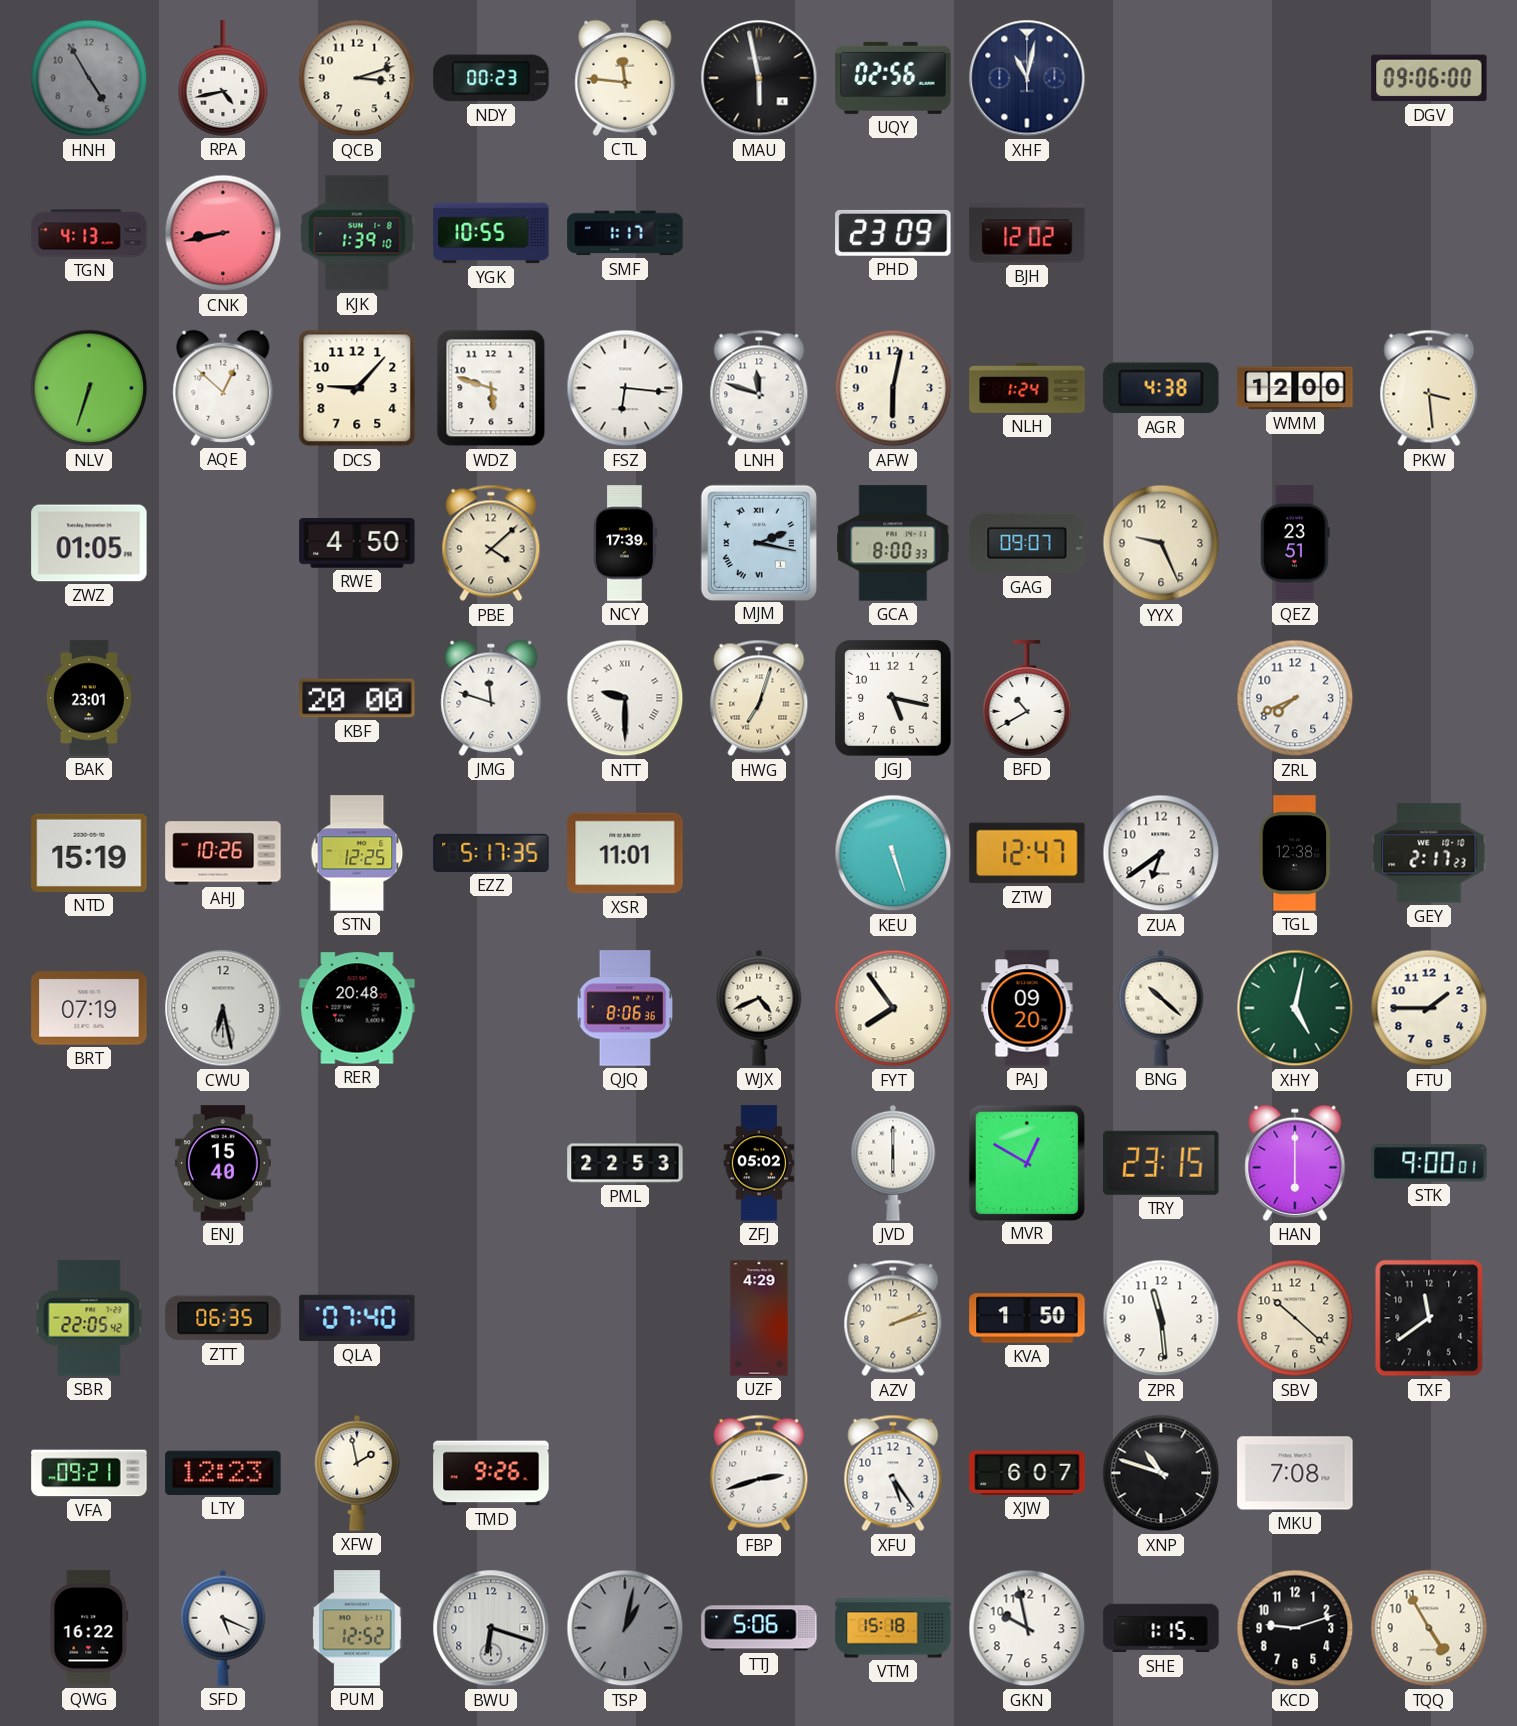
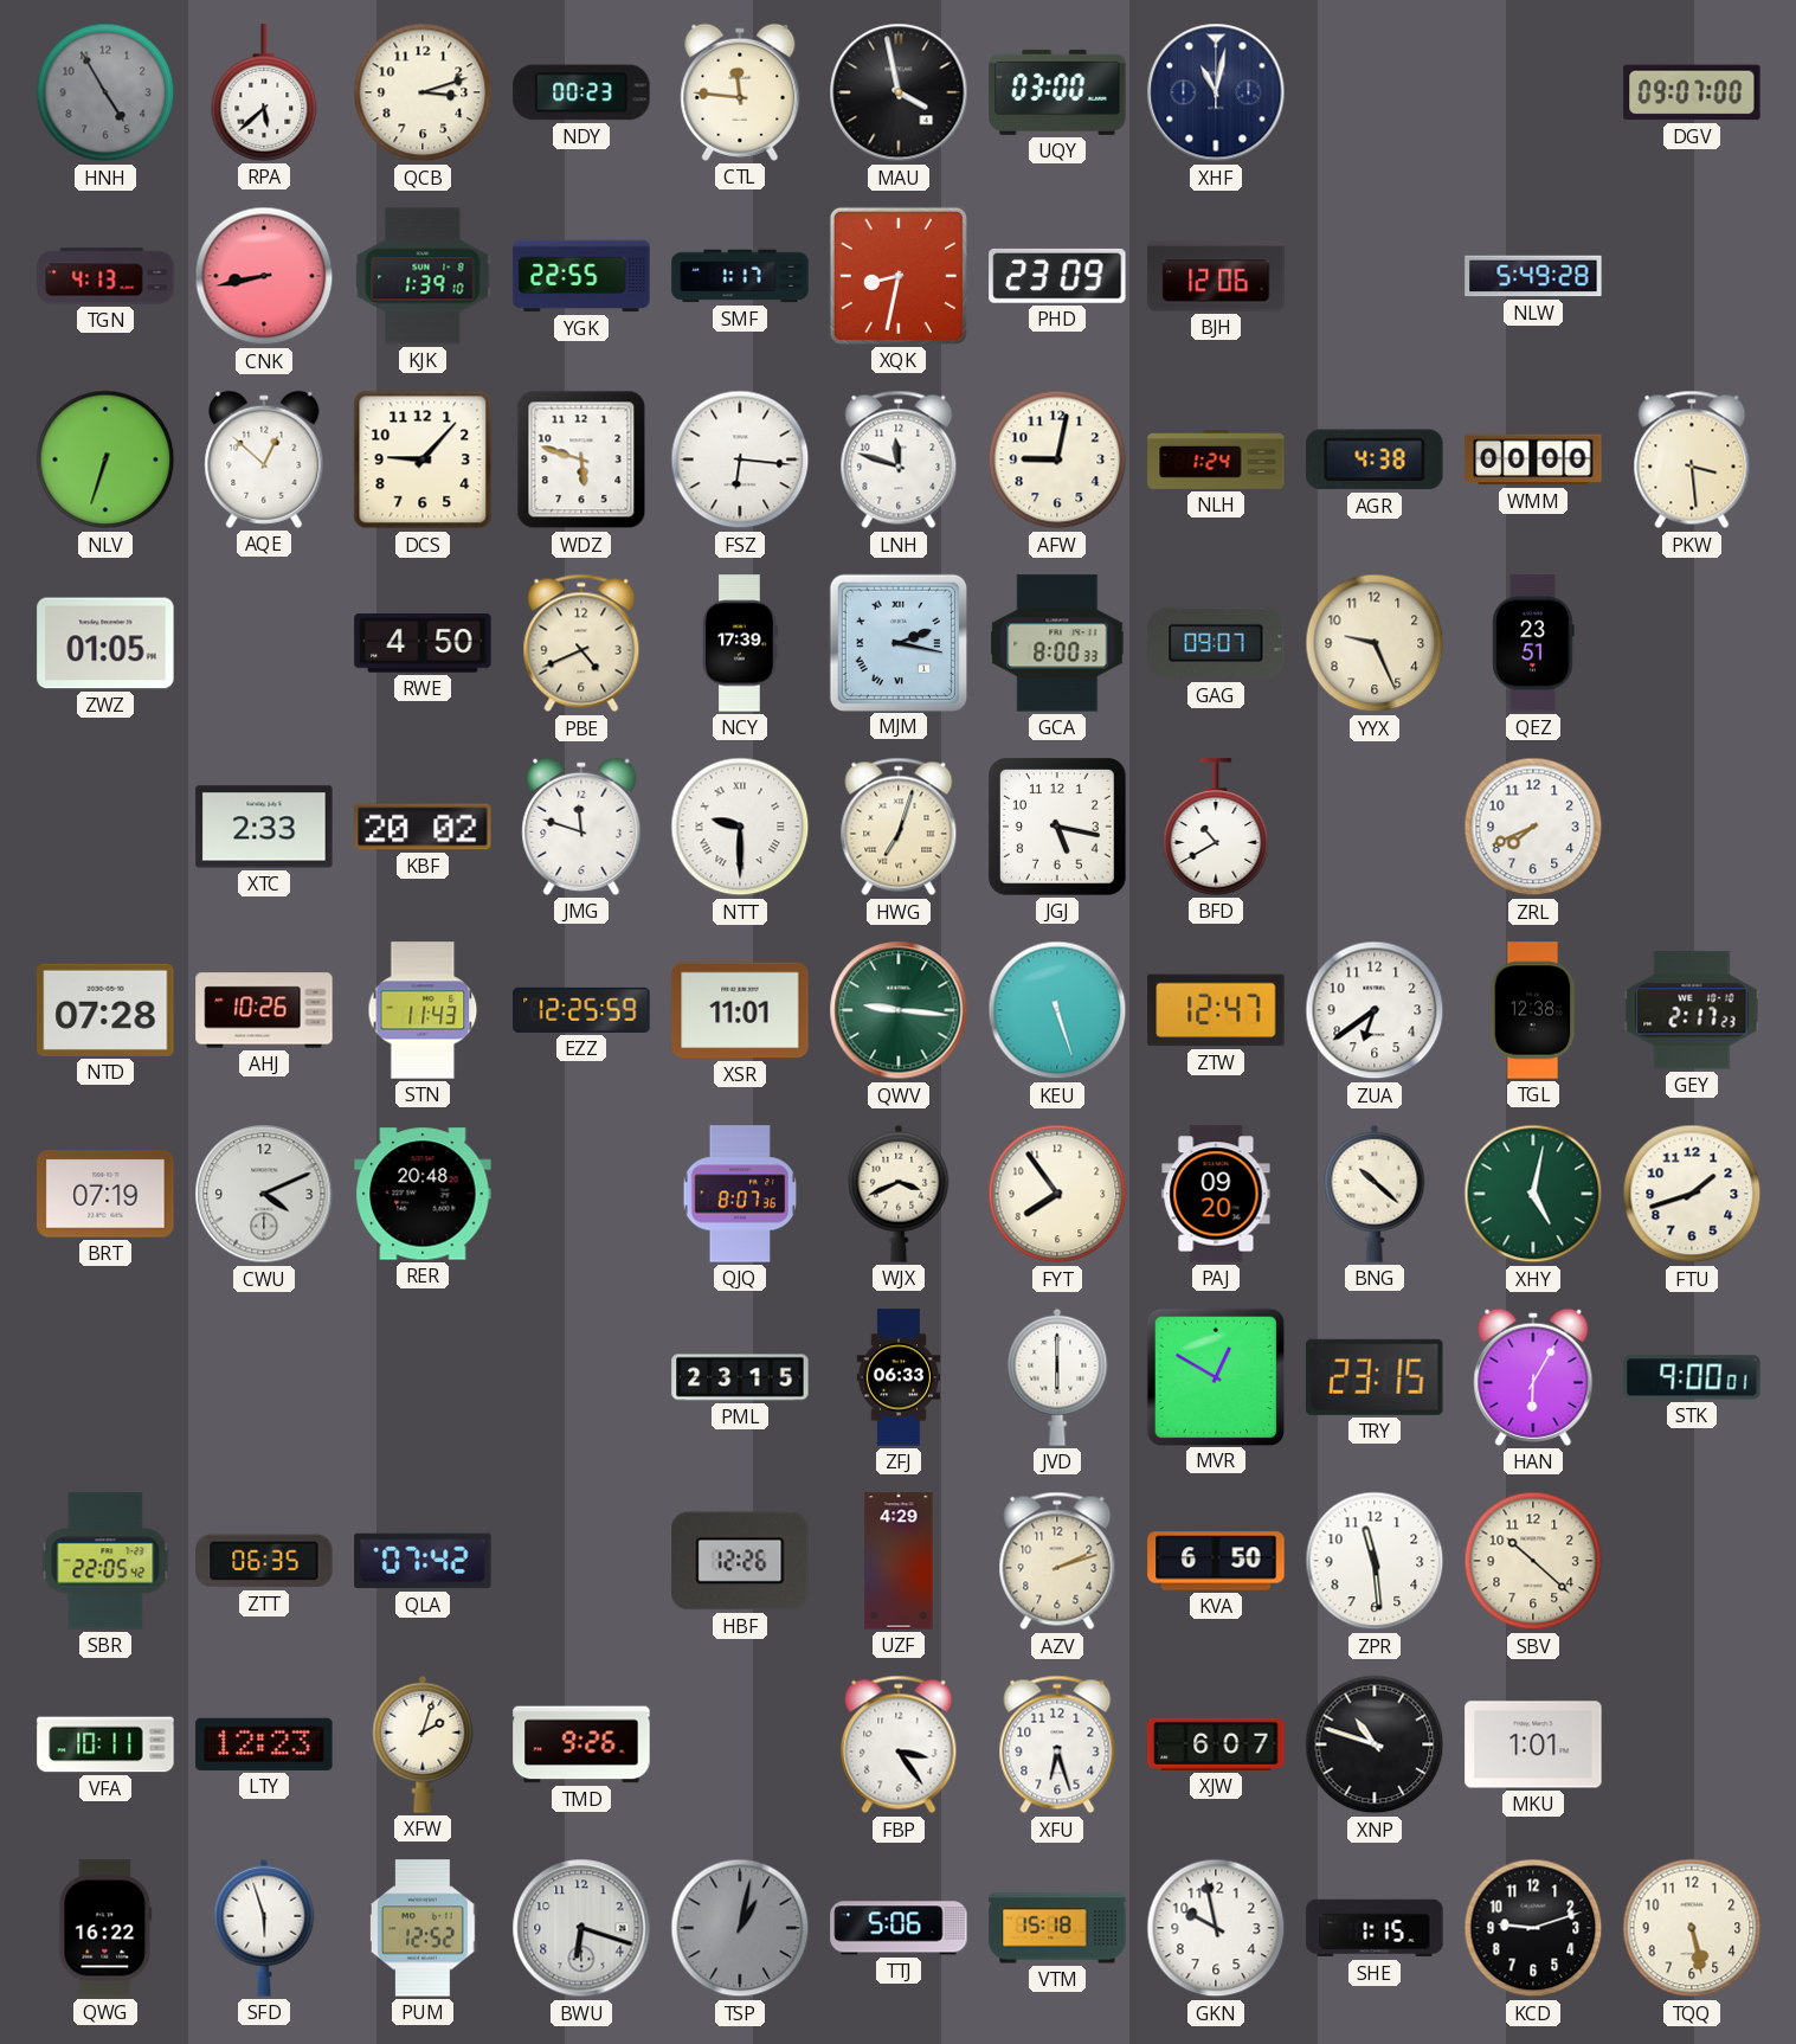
RPA: 4:43 -> 5:38
MAU: 5:58 -> 3:58
UQY: 02:56 -> 03:00
DGV: 09:06 -> 09:07
YGK: 10:55 -> 22:55
XQK: none -> 8:32
BJH: 12:02 -> 12:06
NLW: none -> 5:49
AFW: 6:02 -> 9:02
WMM: 12:00 -> 00:00
PBE: 4:08 -> 4:41
BAK: 23:01 -> none
XTC: none -> 2:33
KBF: 20:00 -> 20:02
NTD: 15:19 -> 07:28
STN: 12:25 -> 11:43
EZZ: 5:17 -> 12:25
QWV: none -> 9:16
CWU: 6:28 -> 4:11
QJQ: 8:06 -> 8:07
WJX: 4:41 -> 3:41
FTU: 1:45 -> 1:42
ENJ: 15:40 -> none
PML: 22:53 -> 23:15
ZFJ: 05:02 -> 06:33
HAN: 6:00 -> 6:05
QLA: 07:40 -> 07:42
HBF: none -> 12:26
KVA: 1:50 -> 6:50
TXF: 11:39 -> none
VFA: 09:21 -> 10:11
XFW: 1:58 -> 2:03
FBP: 2:42 -> 3:24
XFU: 5:24 -> 6:27
MKU: 7:08 -> 1:01
SFD: 5:19 -> 5:57
TQQ: 4:55 -> 5:28
